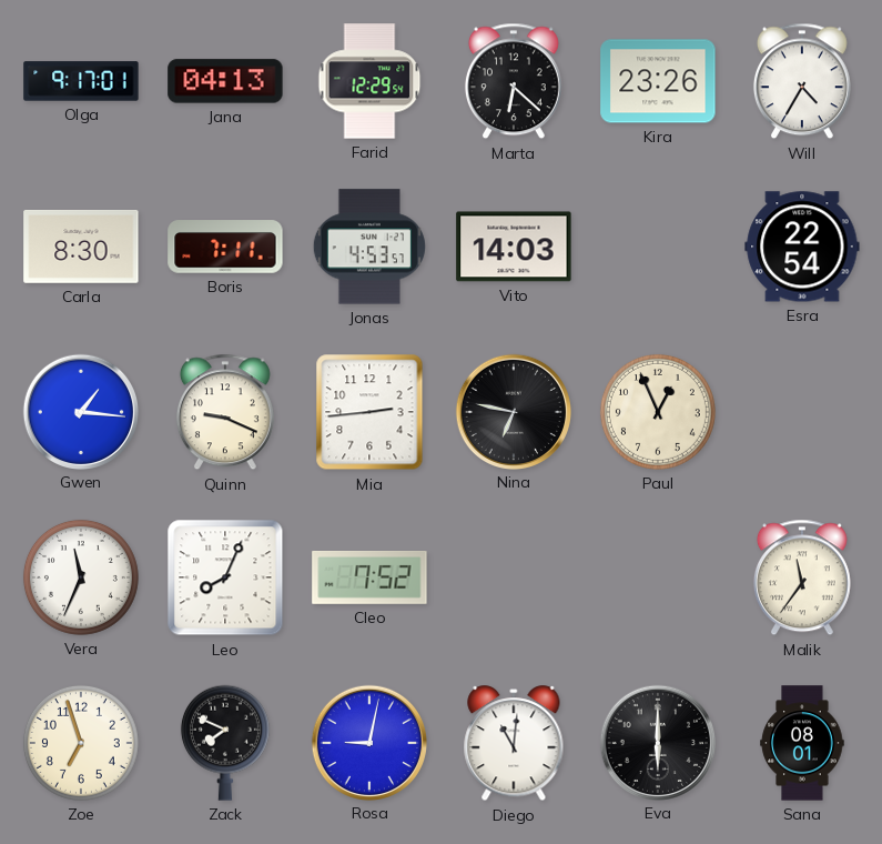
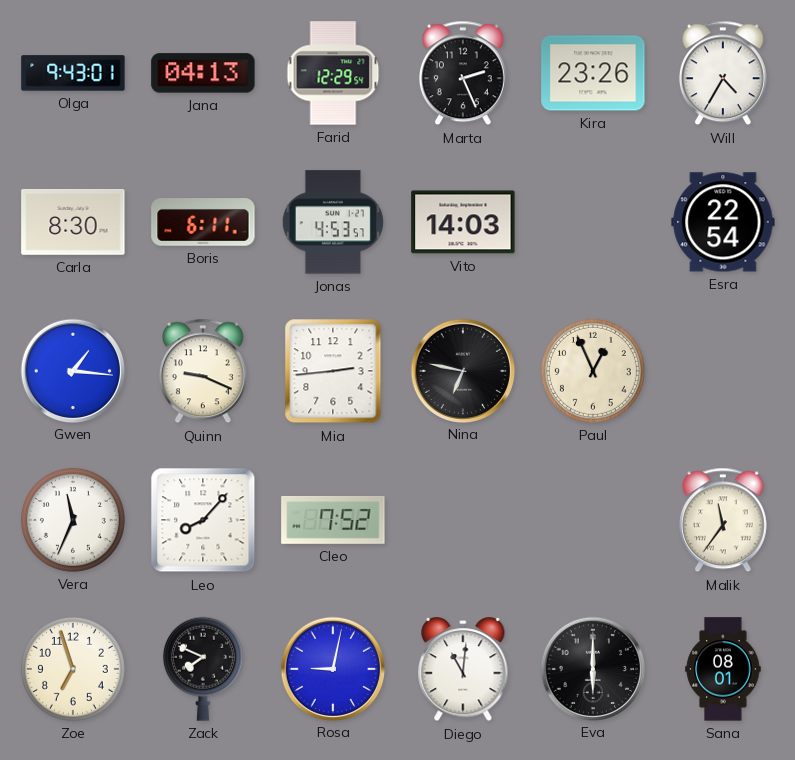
Olga: 9:17 -> 9:43
Marta: 6:22 -> 2:26
Boris: 7:11 -> 6:11
Leo: 8:04 -> 8:07
